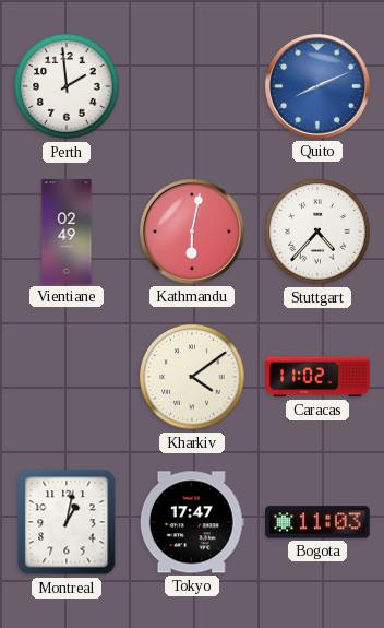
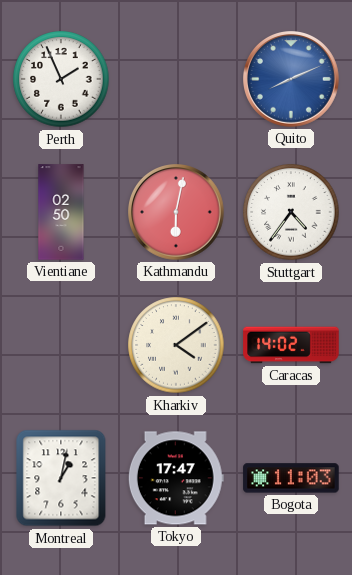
Perth: 1:59 -> 1:56
Vientiane: 02:49 -> 02:50
Stuttgart: 4:37 -> 4:36
Caracas: 11:02 -> 14:02
